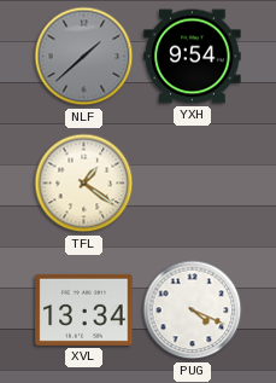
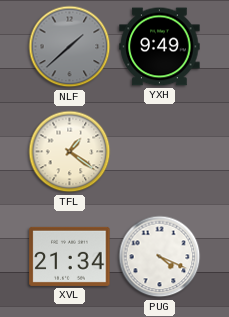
YXH: 9:54 -> 9:49
XVL: 13:34 -> 21:34
